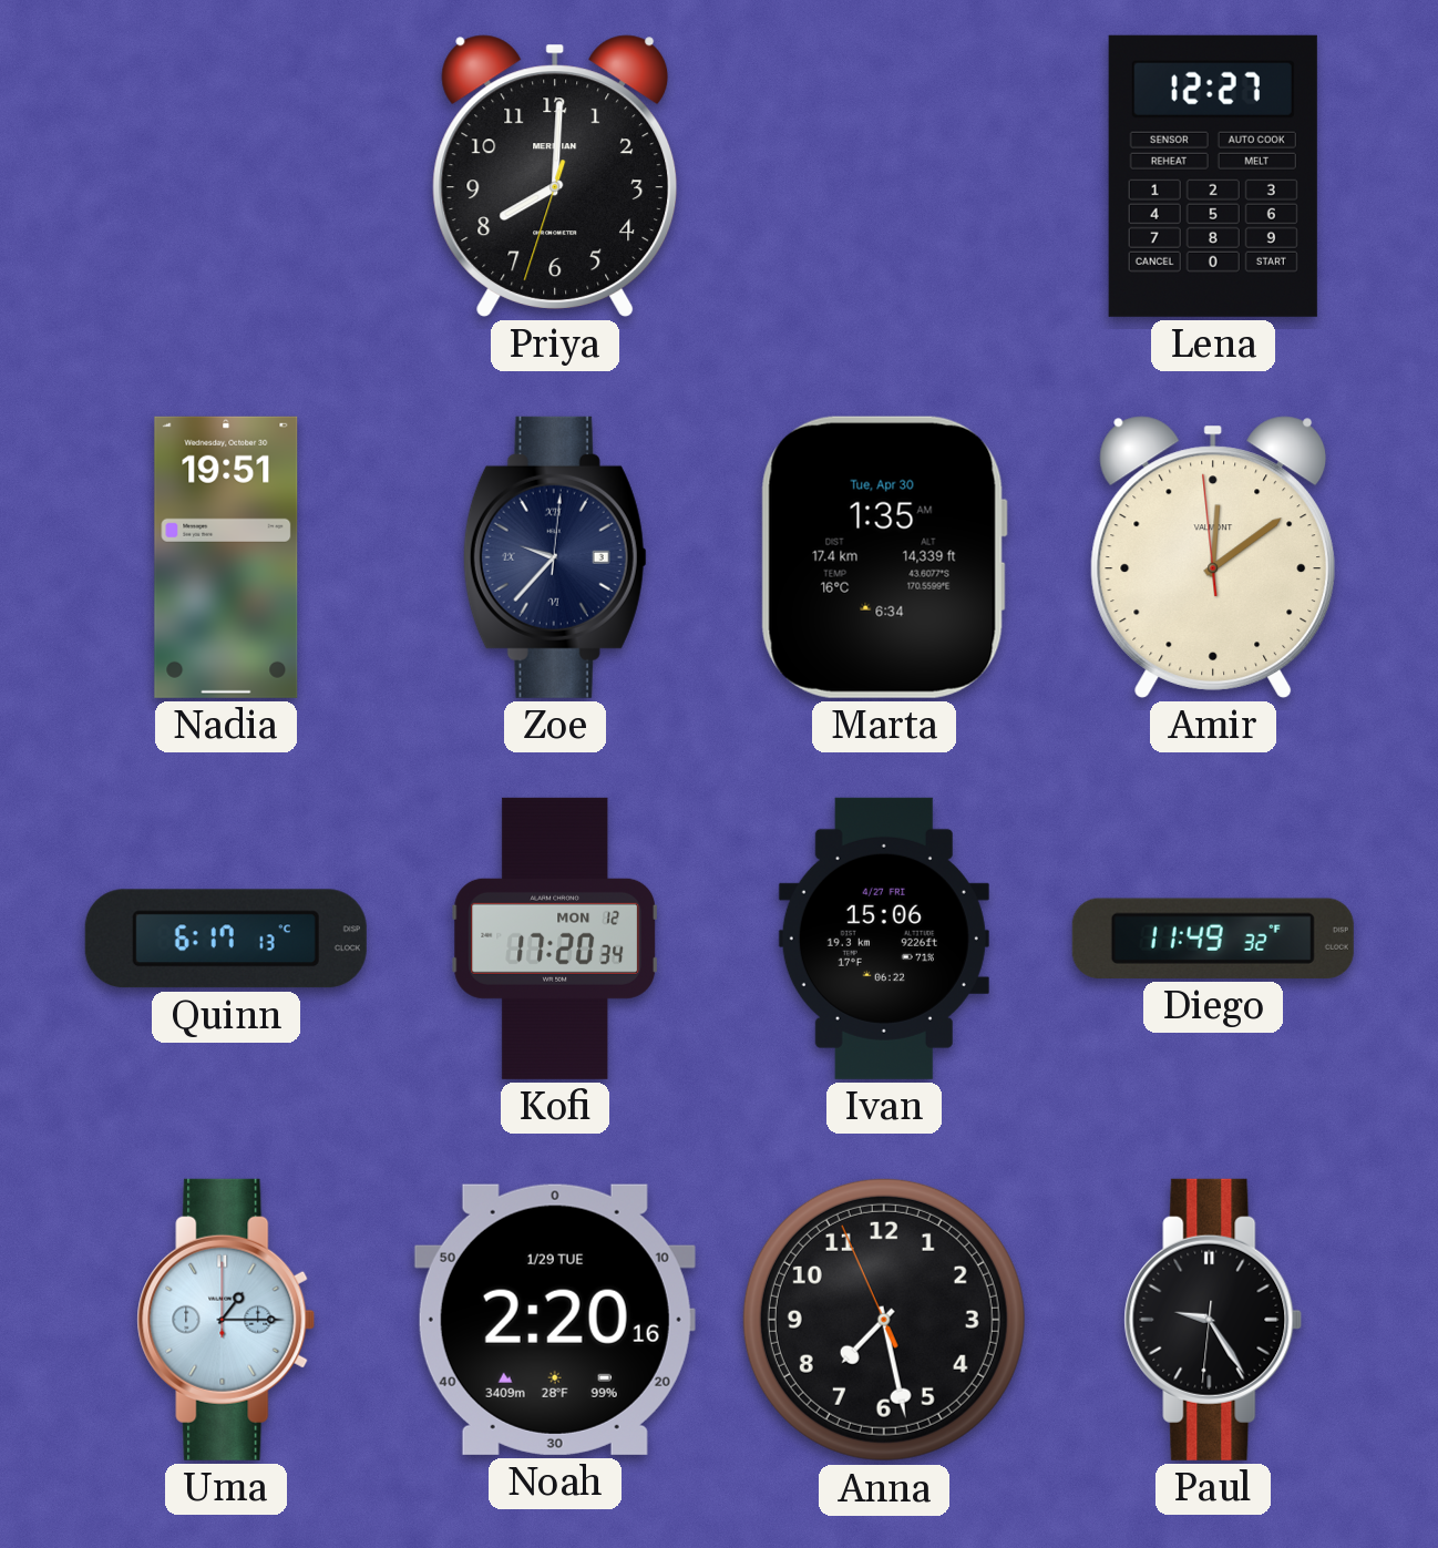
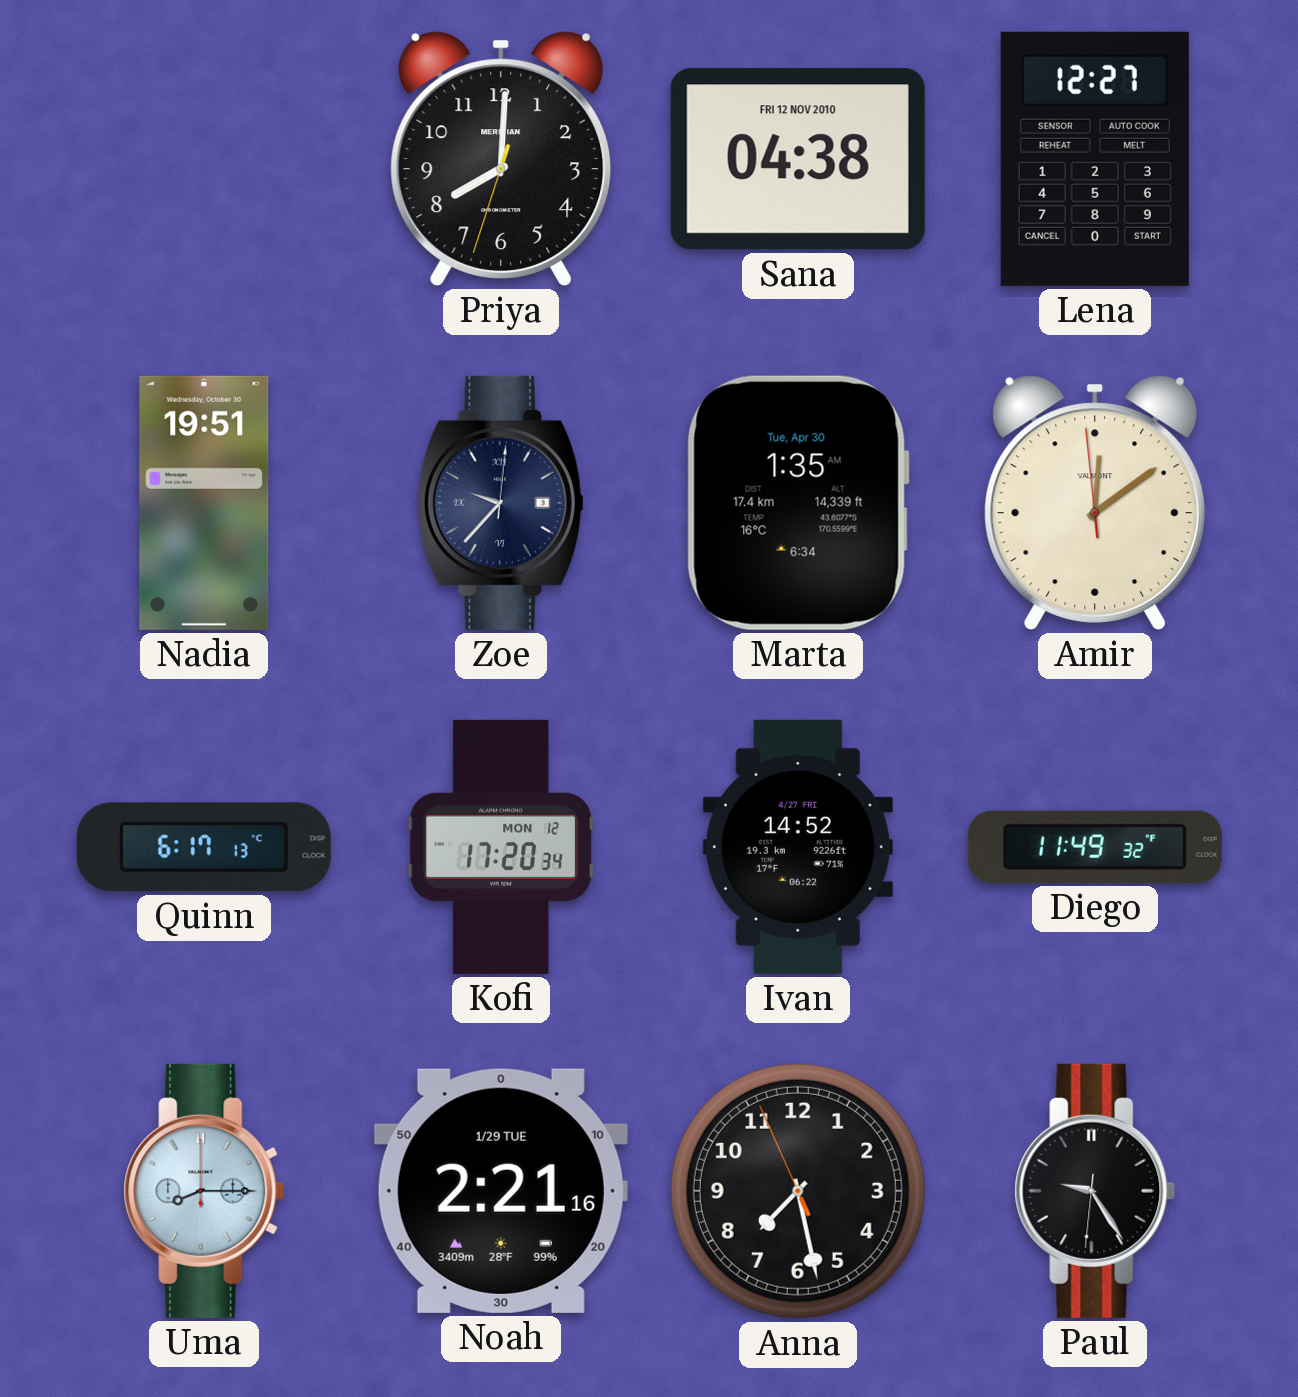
Sana: none -> 04:38
Ivan: 15:06 -> 14:52
Uma: 1:15 -> 8:15
Noah: 2:20 -> 2:21
